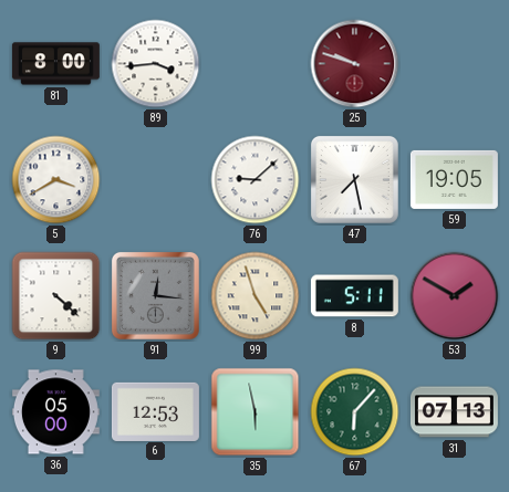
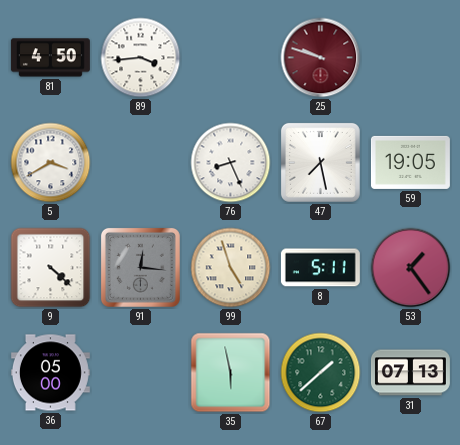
81: 8:00 -> 4:50
76: 9:08 -> 8:26
53: 1:50 -> 1:24
6: 12:53 -> none
67: 6:07 -> 1:38
